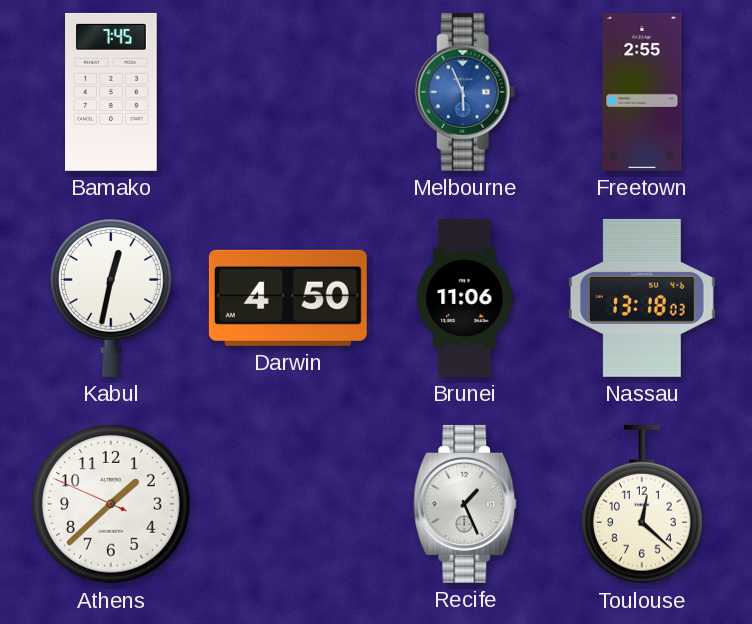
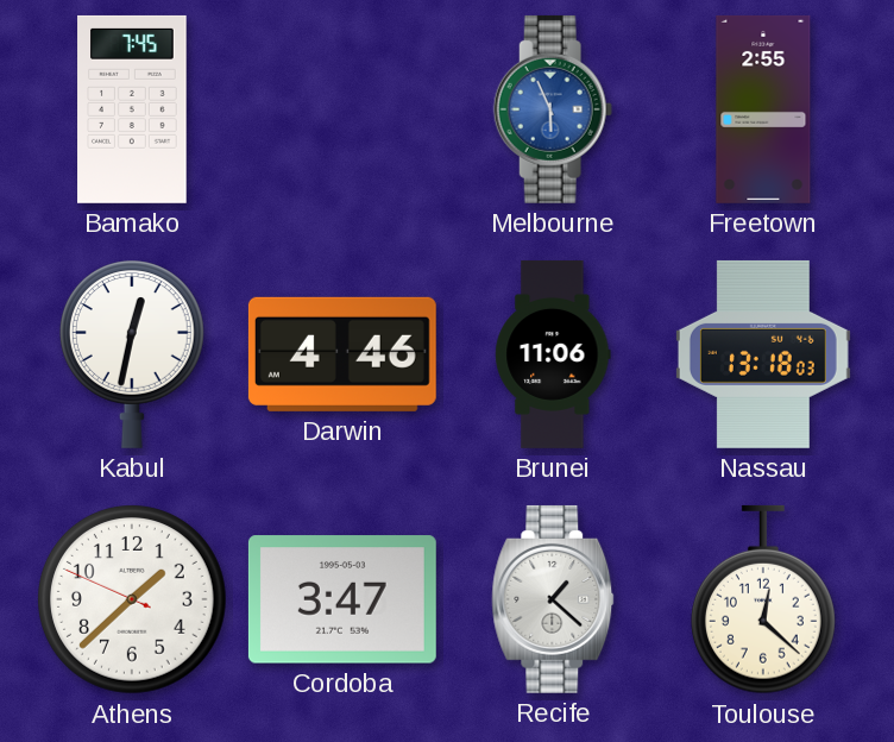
Darwin: 4:50 -> 4:46
Cordoba: none -> 3:47
Recife: 1:26 -> 1:22
